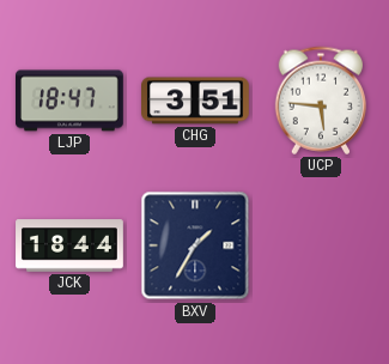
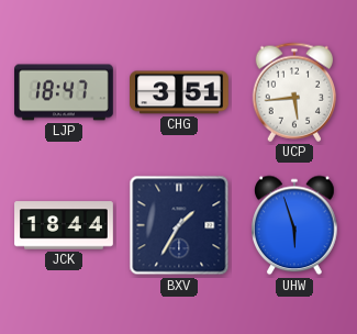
UCP: 5:46 -> 5:44
UHW: none -> 5:57
